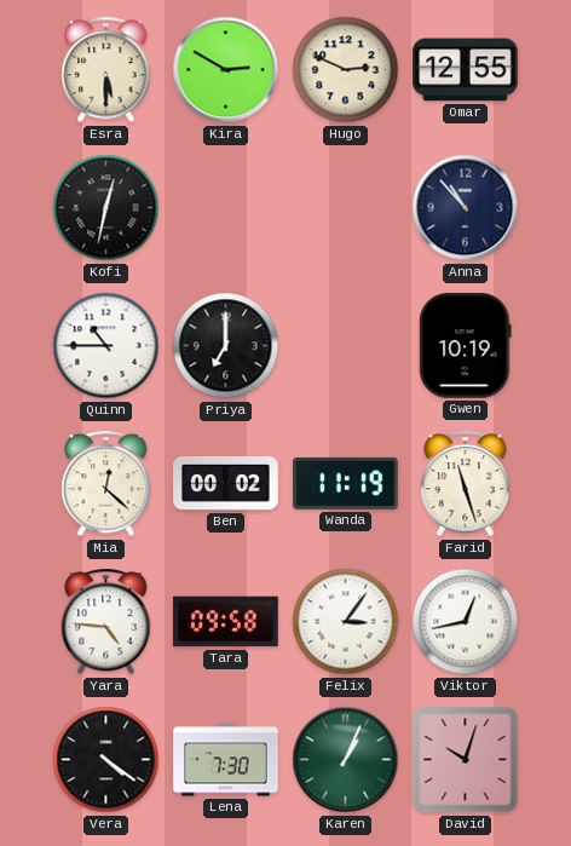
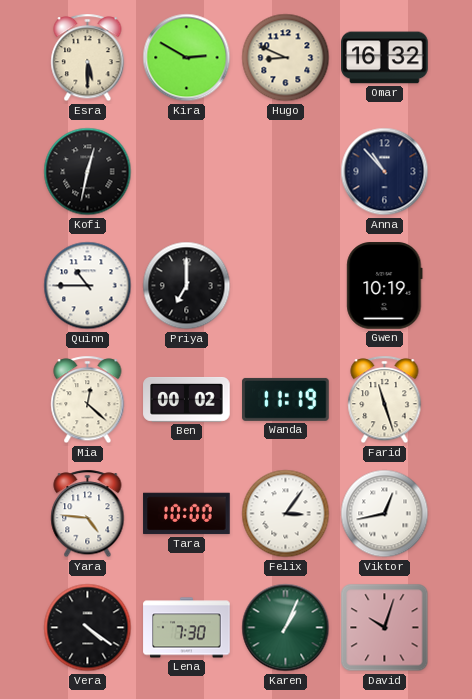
Hugo: 2:49 -> 8:49
Omar: 12:55 -> 16:32
Tara: 09:58 -> 10:00
